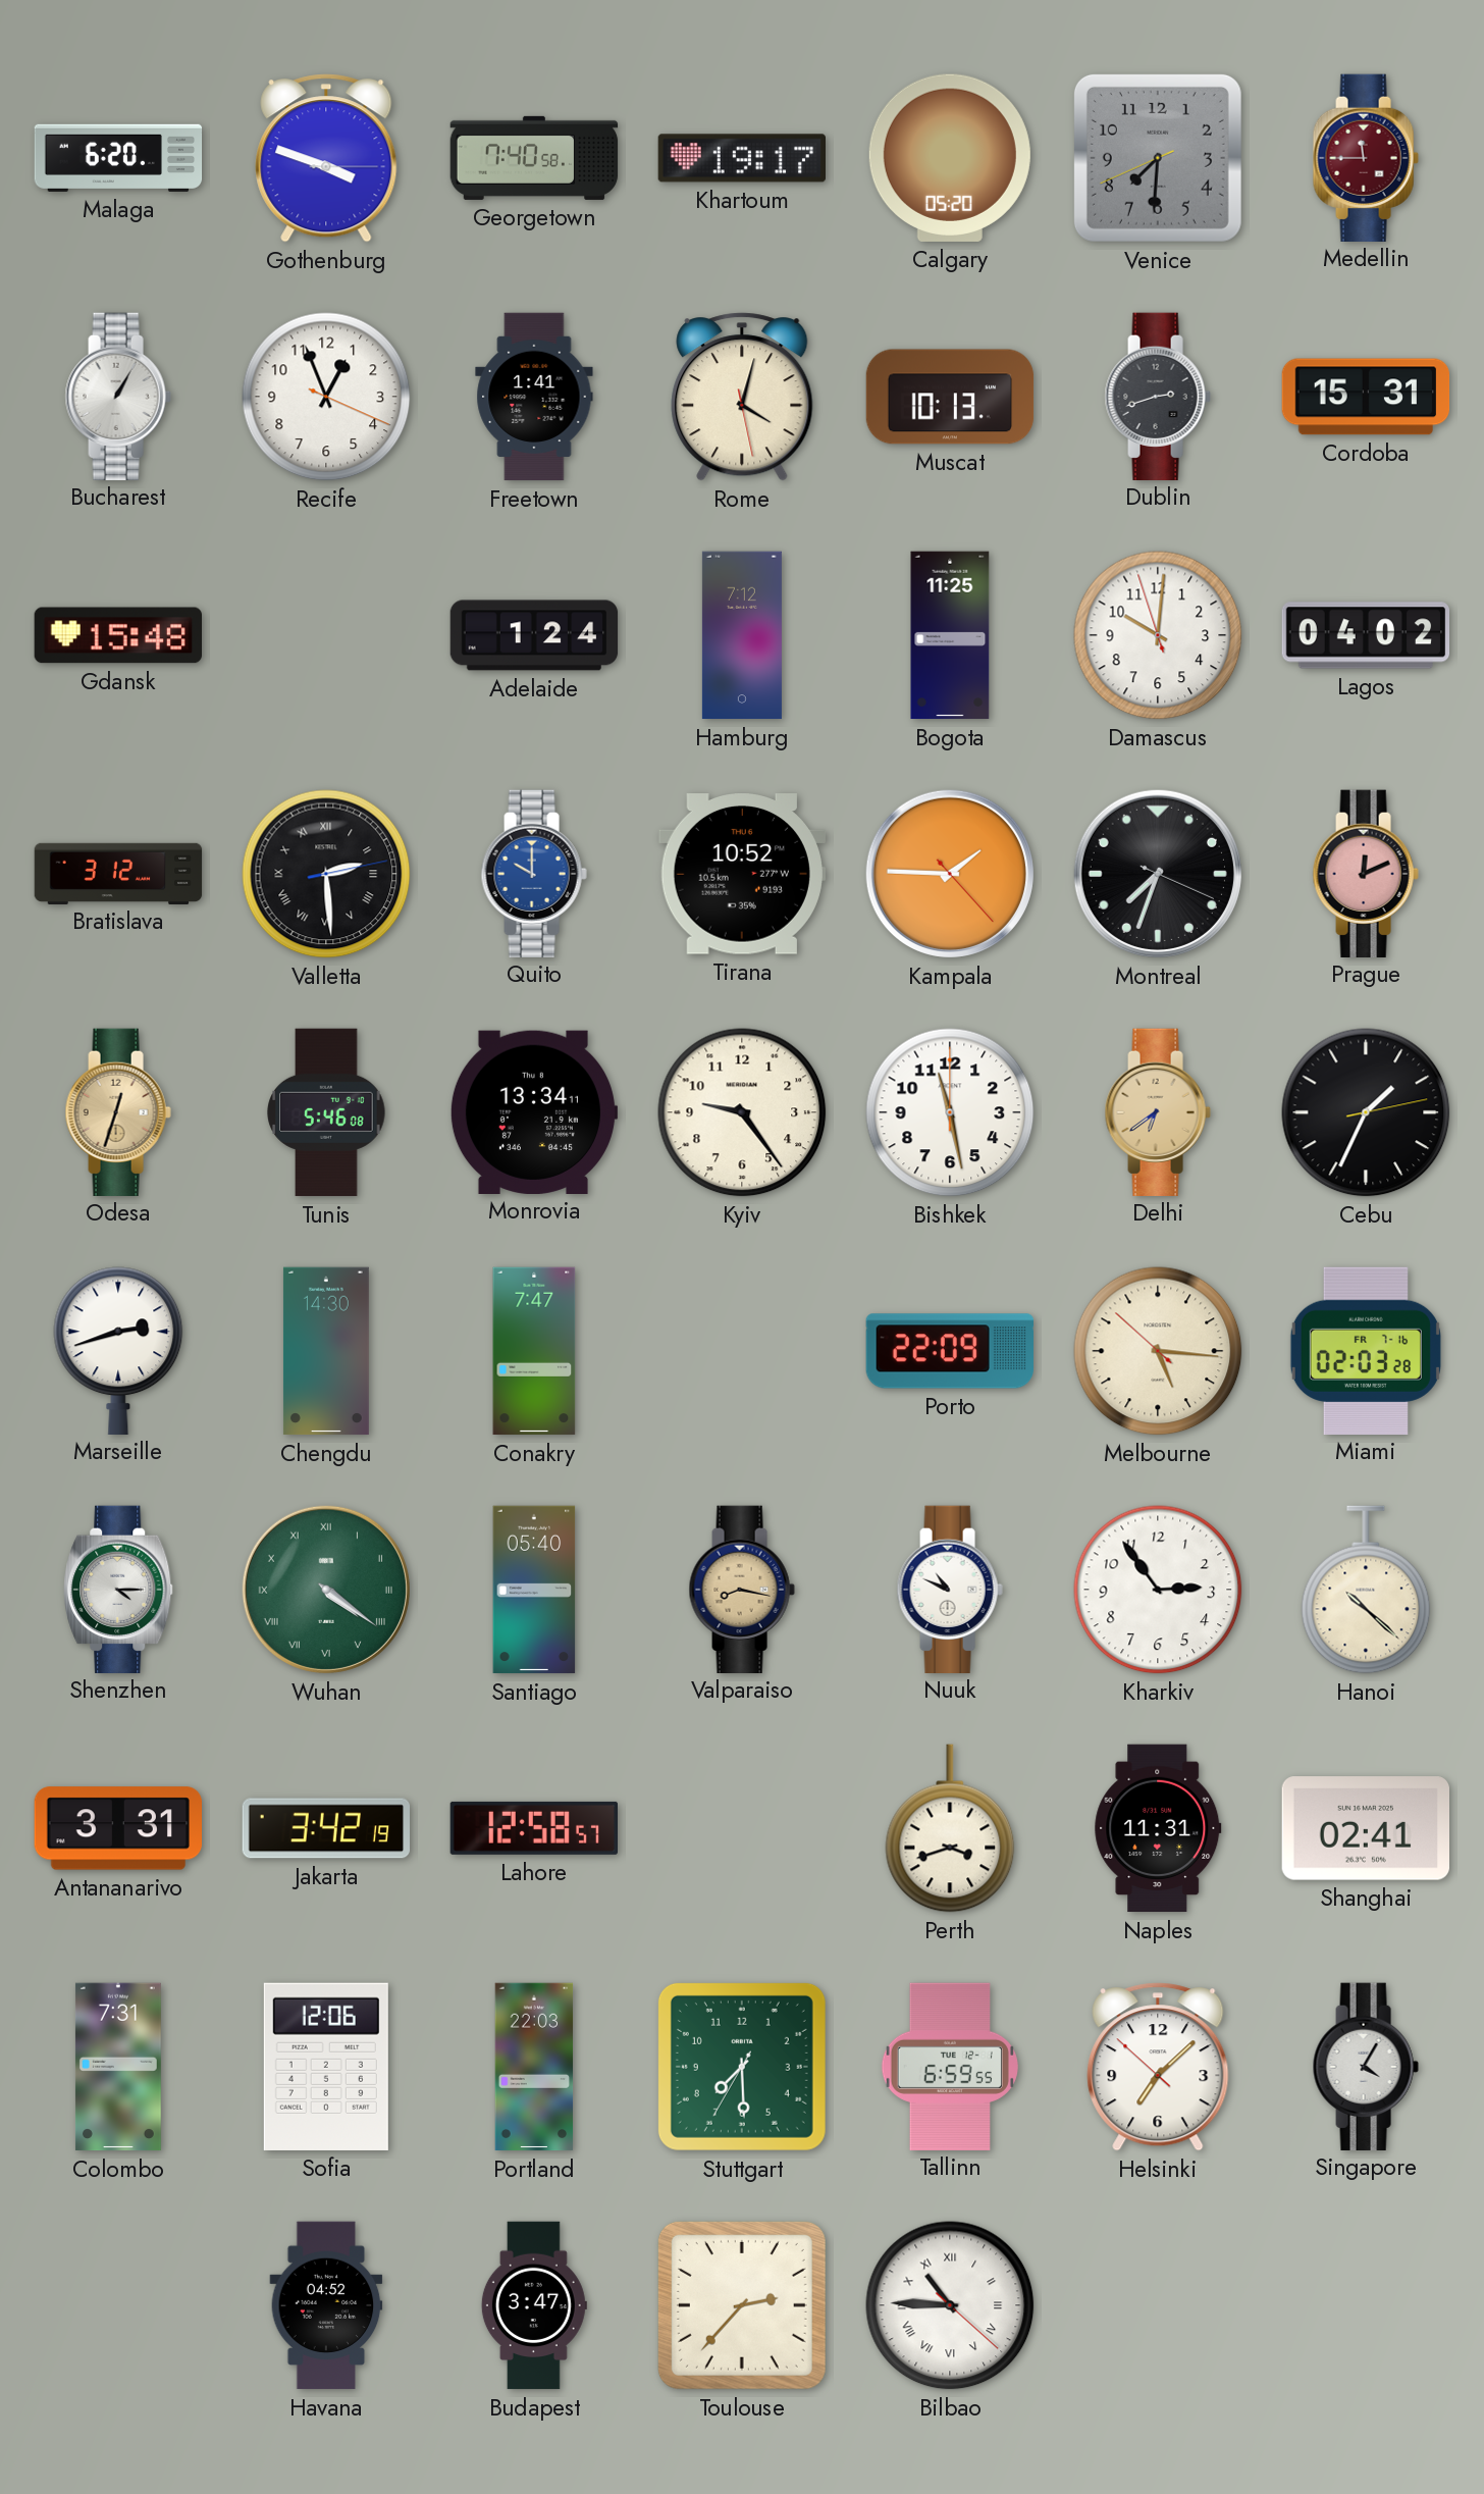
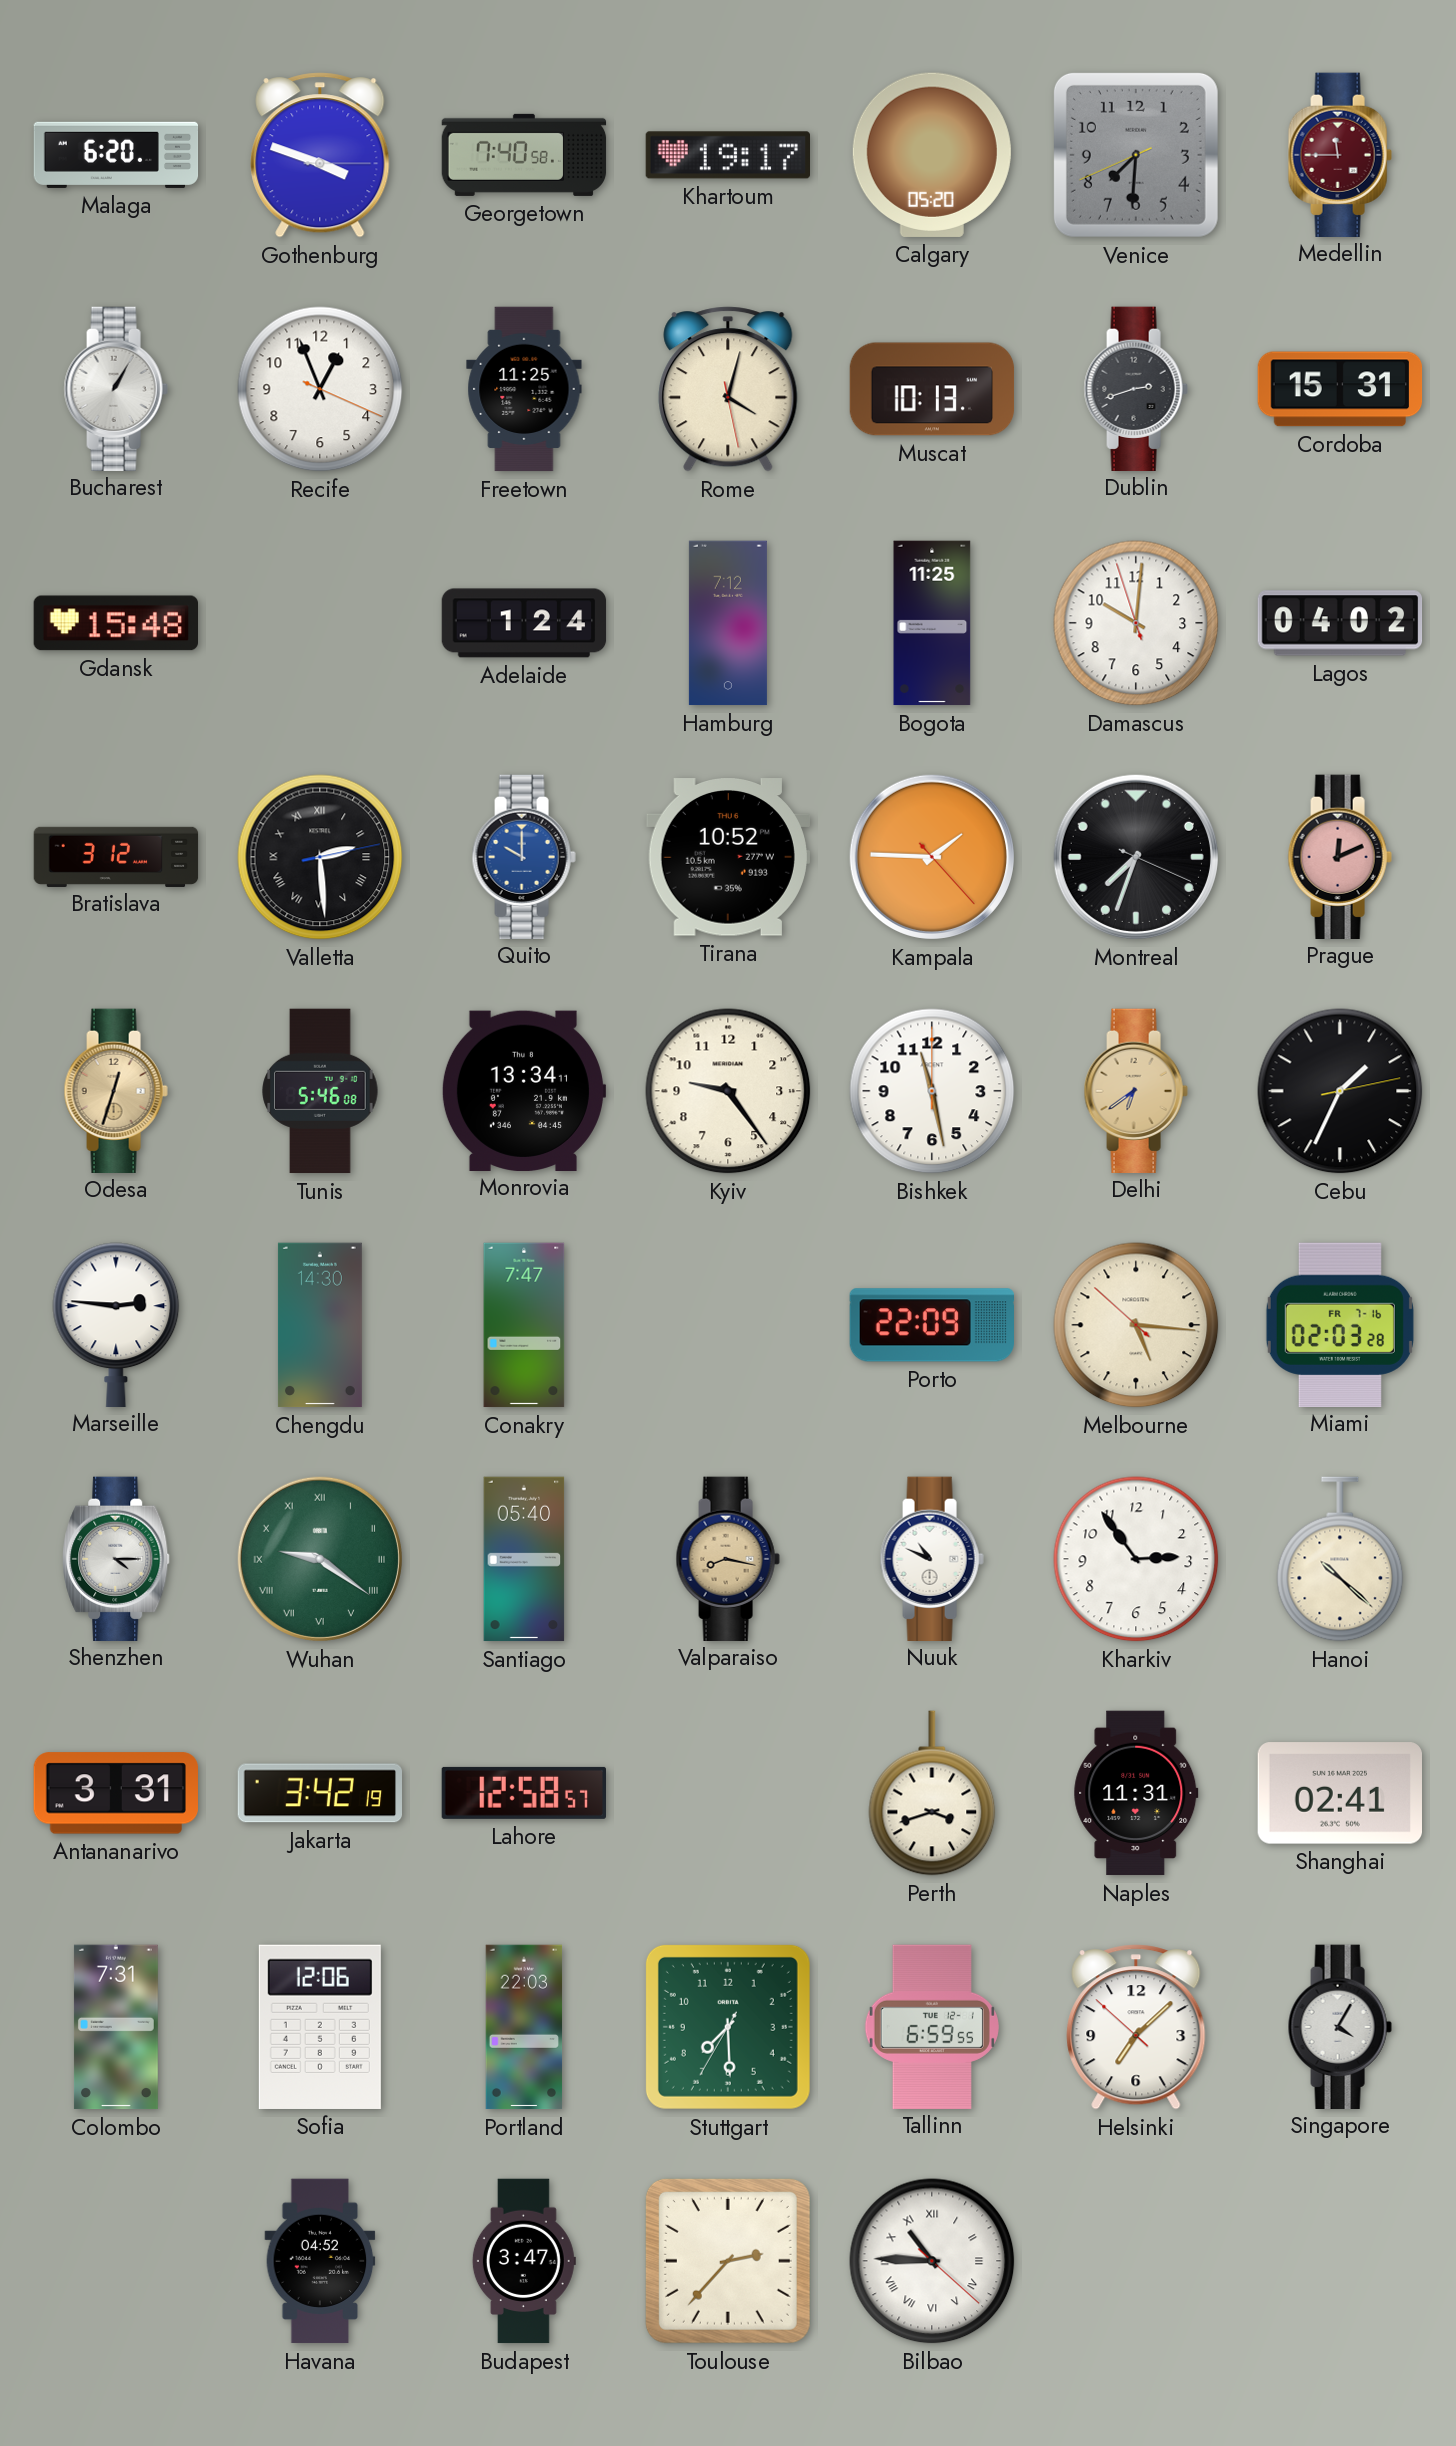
Freetown: 1:41 -> 11:25
Marseille: 2:42 -> 2:46
Wuhan: 4:21 -> 9:21
